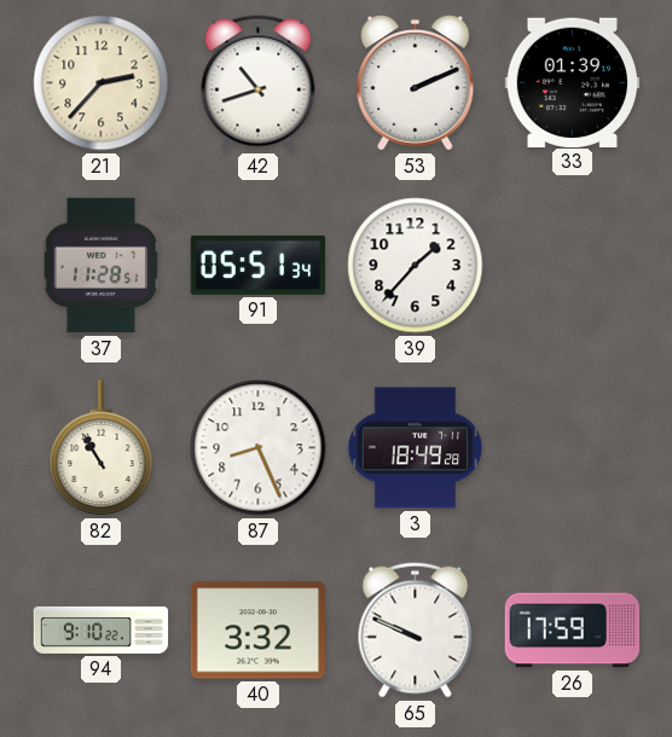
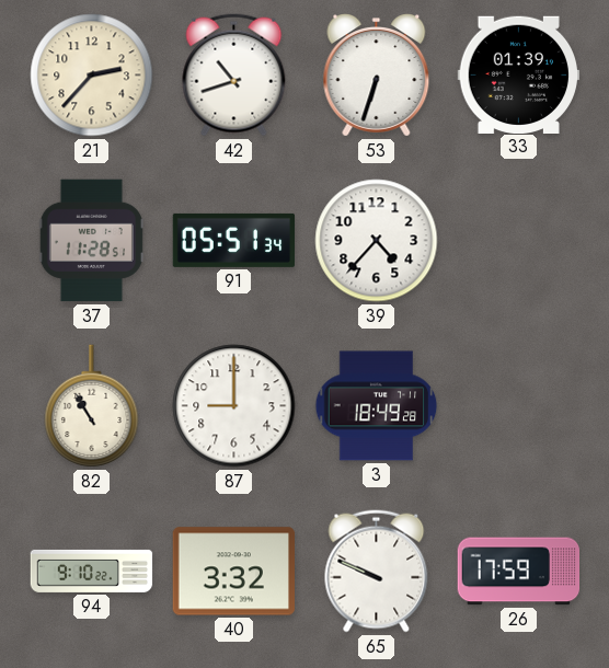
53: 2:11 -> 6:33
39: 1:37 -> 4:37
87: 8:26 -> 9:00
